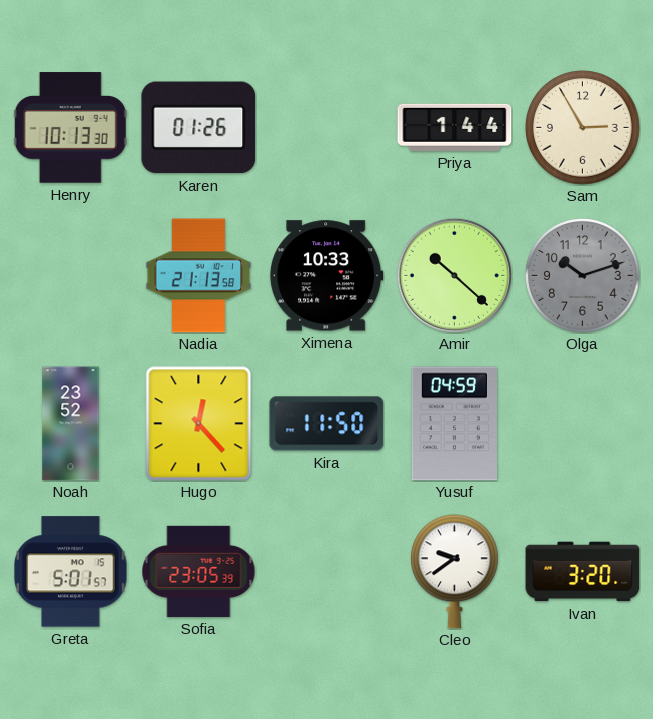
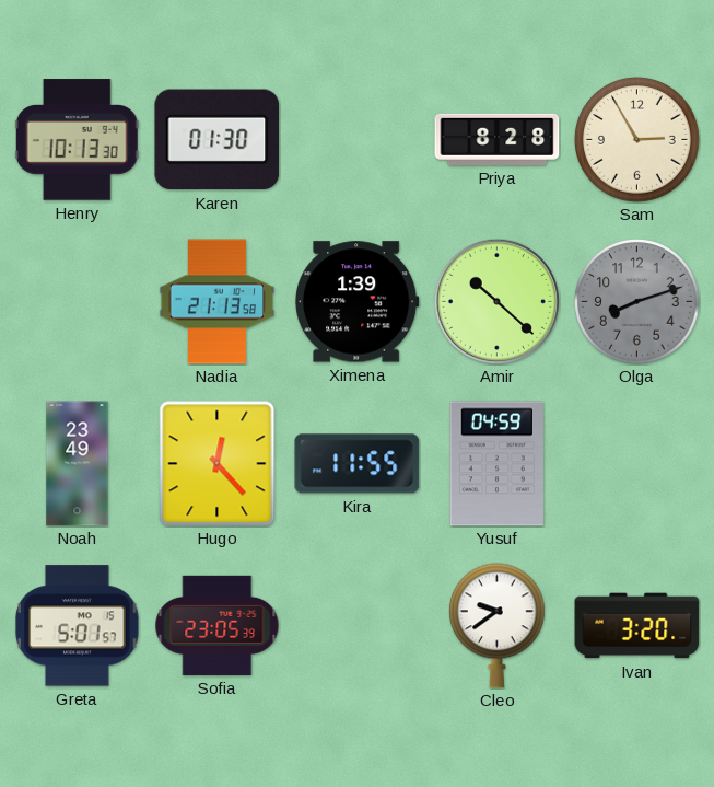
Karen: 01:26 -> 01:30
Priya: 1:44 -> 8:28
Ximena: 10:33 -> 1:39
Olga: 10:12 -> 8:12
Noah: 23:52 -> 23:49
Kira: 11:50 -> 11:55
